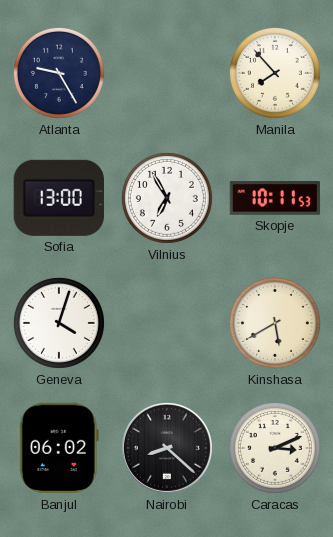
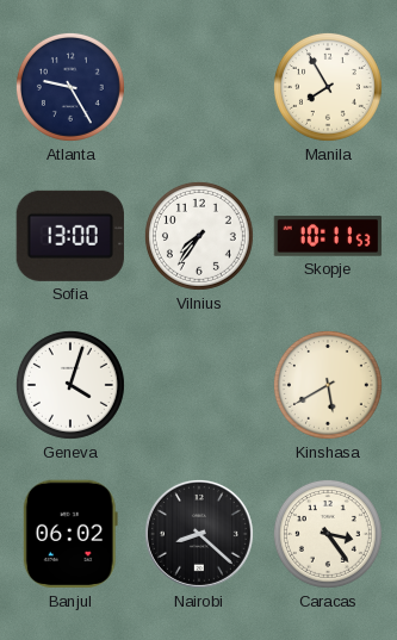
Manila: 7:53 -> 7:55
Vilnius: 6:55 -> 7:36
Caracas: 3:11 -> 3:24
